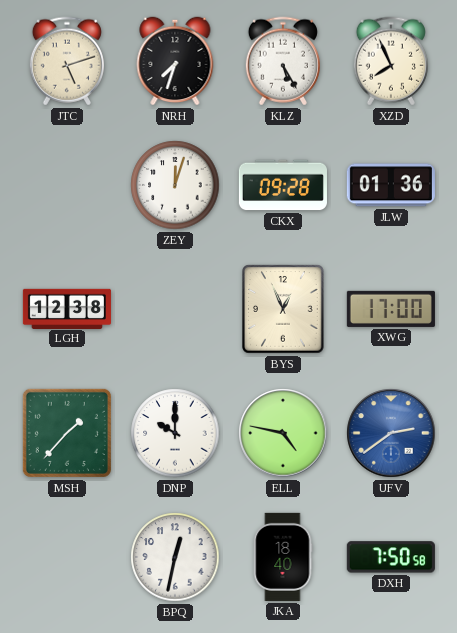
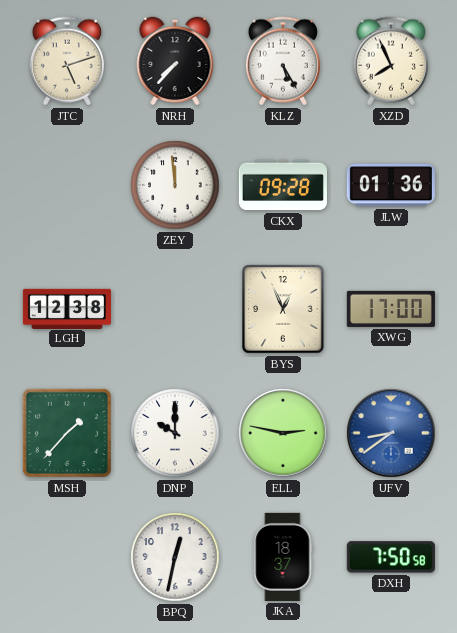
NRH: 7:33 -> 7:37
ZEY: 12:03 -> 11:59
ELL: 4:47 -> 2:47
UFV: 2:39 -> 8:39
JKA: 18:40 -> 18:37
